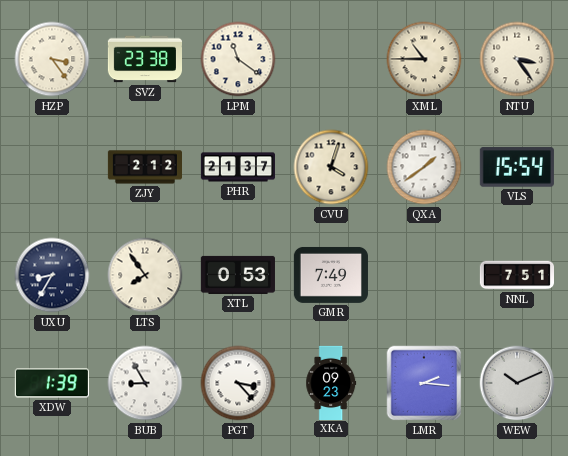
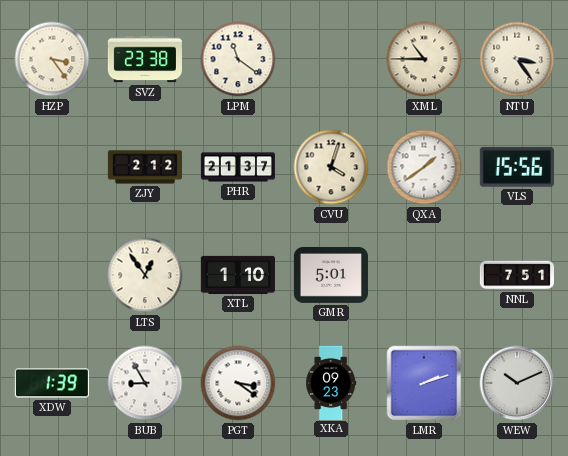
VLS: 15:54 -> 15:56
UXU: 8:35 -> none
LTS: 7:54 -> 12:54
XTL: 0:53 -> 1:10
GMR: 7:49 -> 5:01
PGT: 3:23 -> 3:21
LMR: 2:16 -> 2:12
